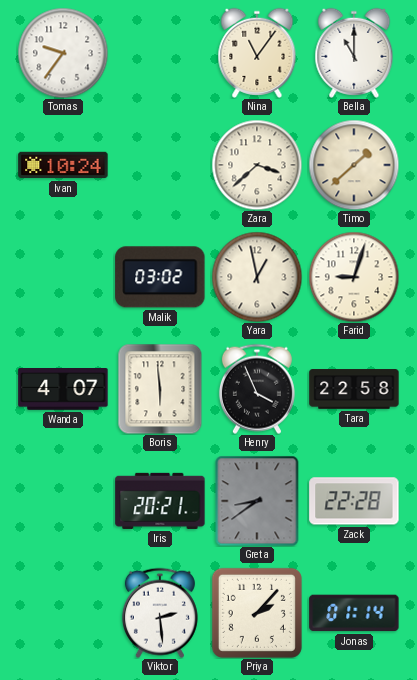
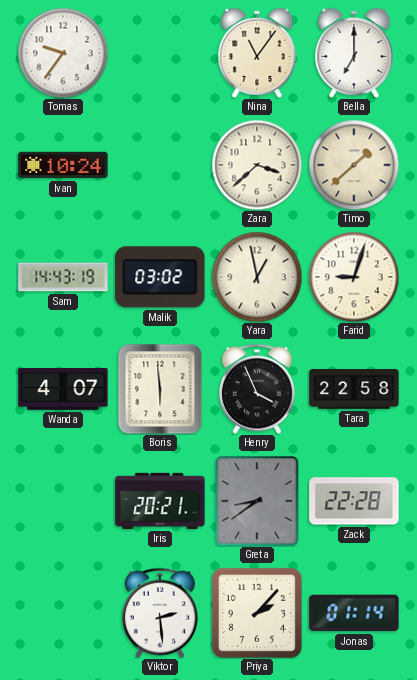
Bella: 11:00 -> 7:00
Sam: none -> 14:43
